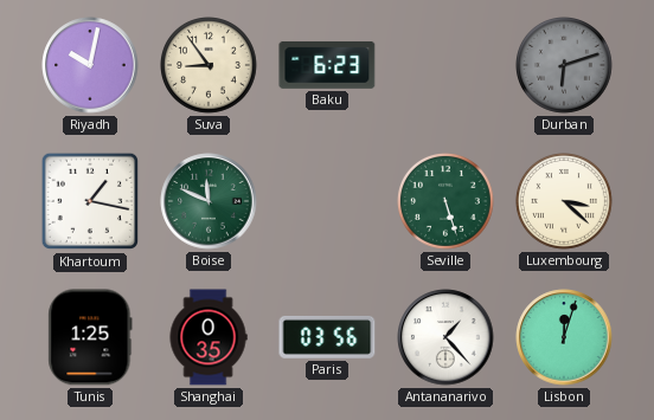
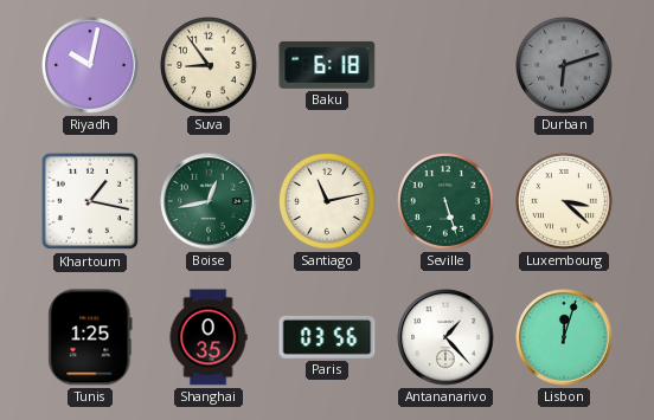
Baku: 6:23 -> 6:18
Boise: 11:49 -> 12:43
Santiago: none -> 11:13
